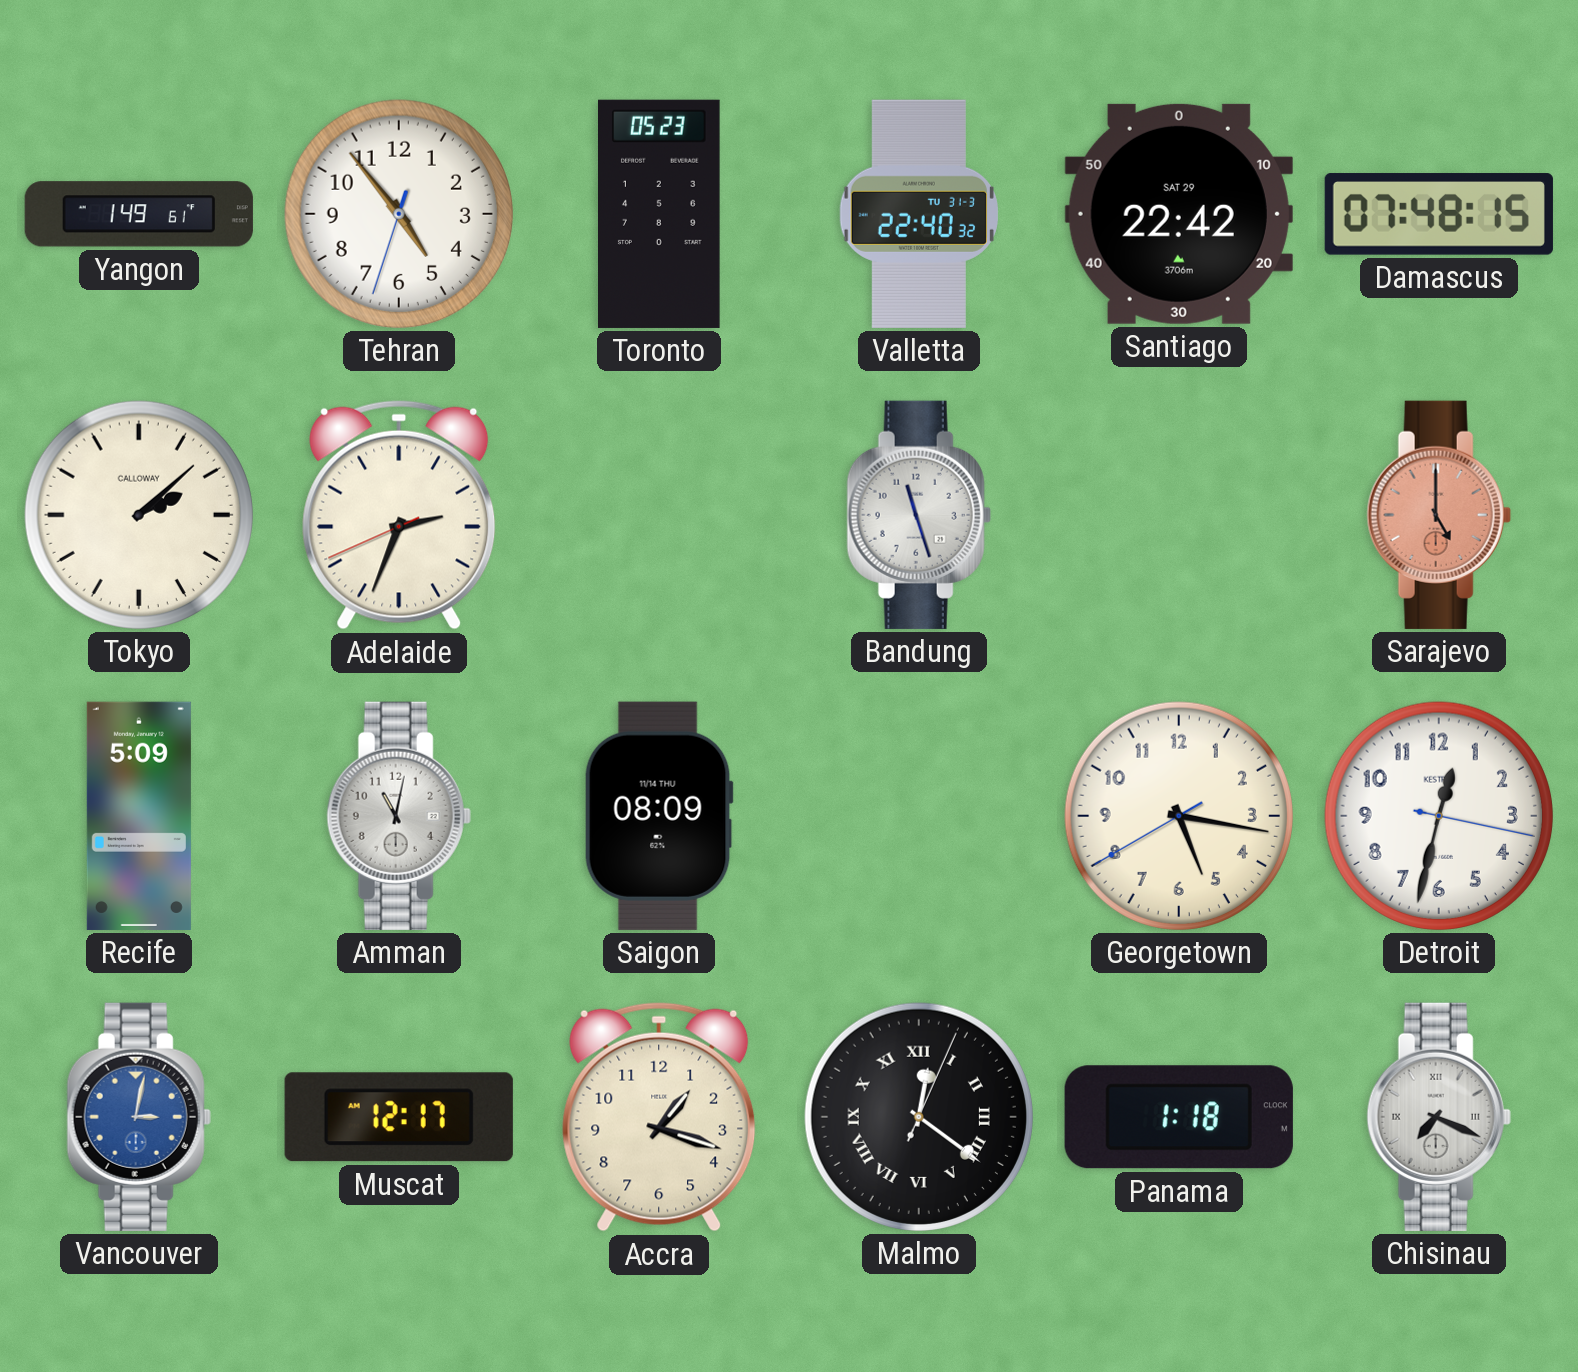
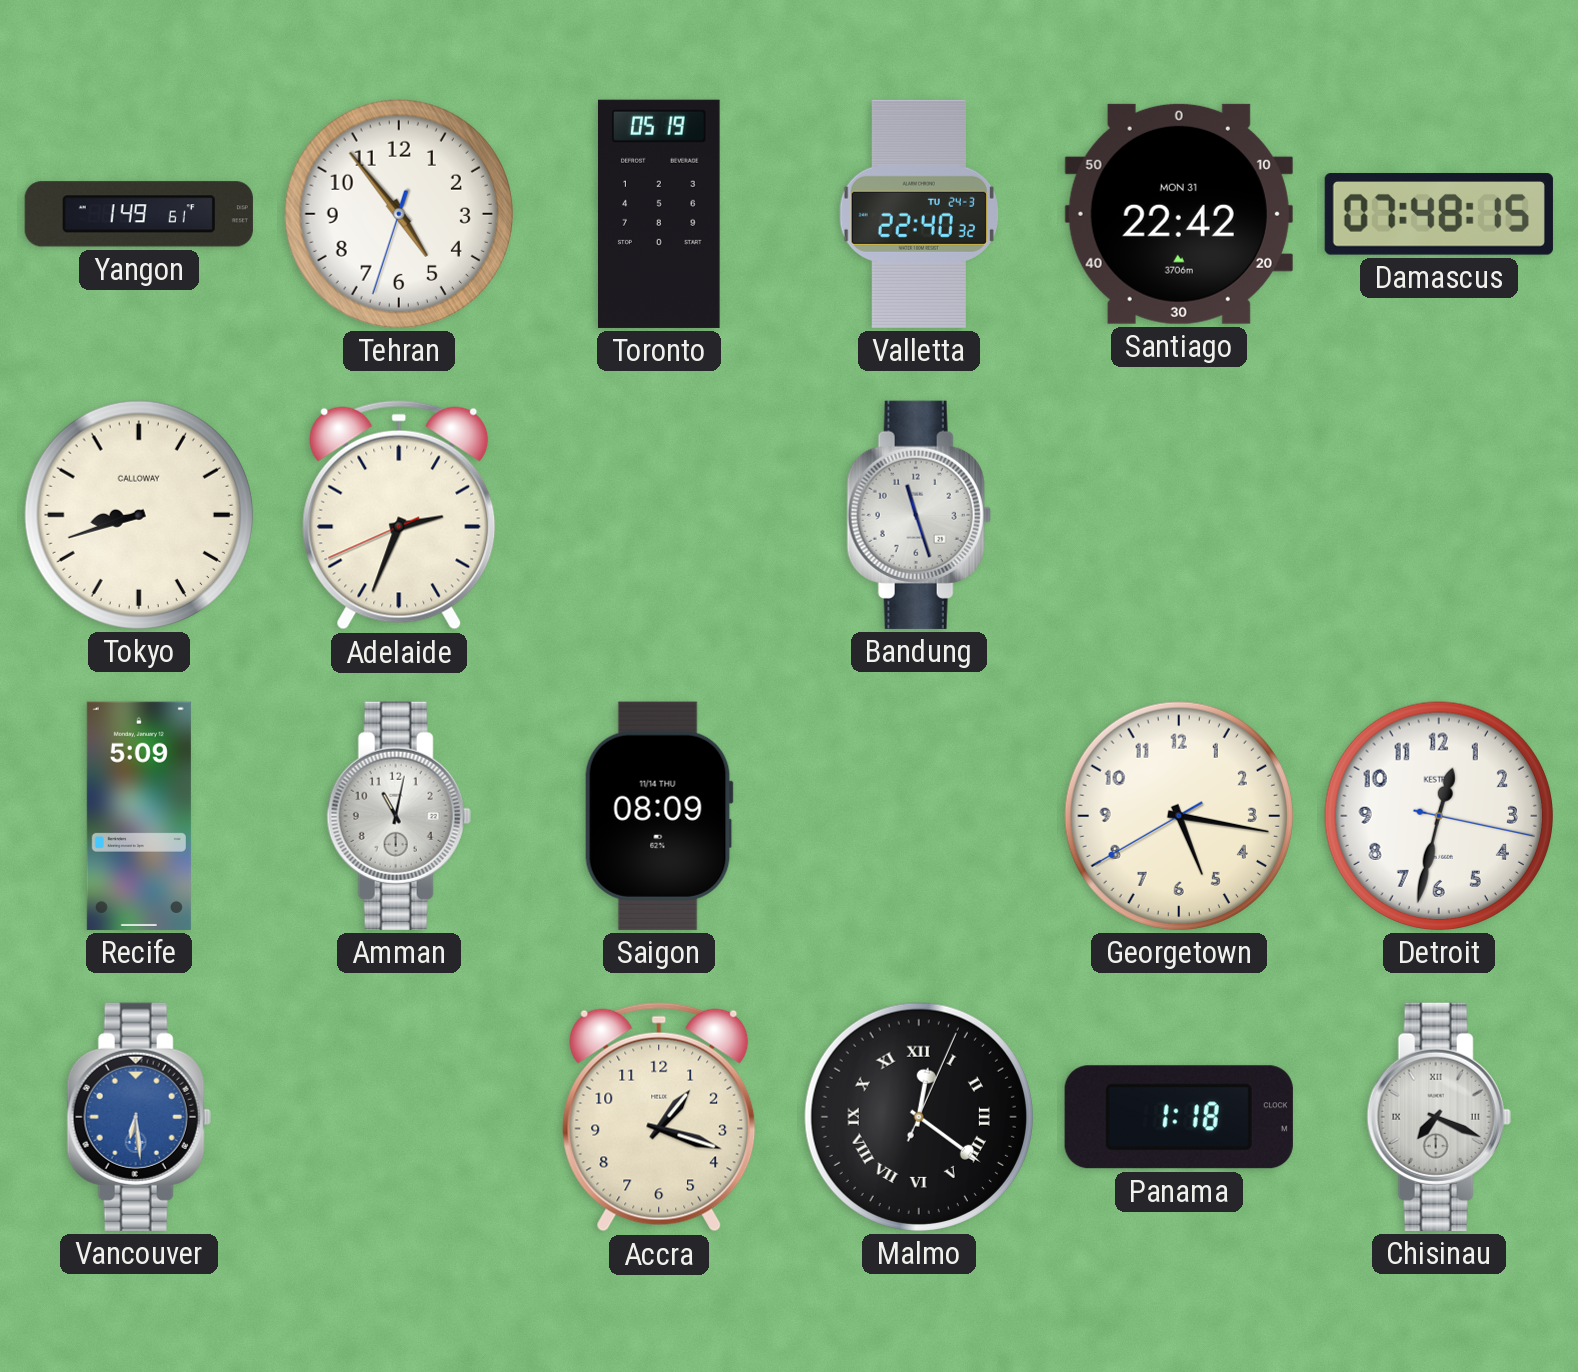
Toronto: 05:23 -> 05:19
Valletta date: TU 31-3 -> TU 24-3
Santiago date: SAT 29 -> MON 31
Tokyo: 2:08 -> 8:42
Sarajevo: 5:00 -> none
Vancouver: 3:02 -> 6:29
Muscat: 12:17 -> none
